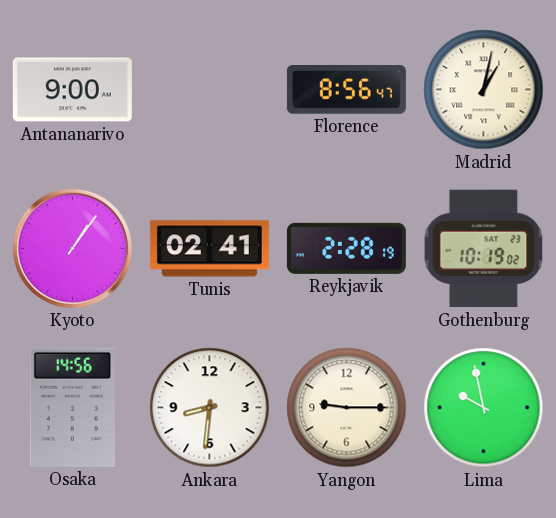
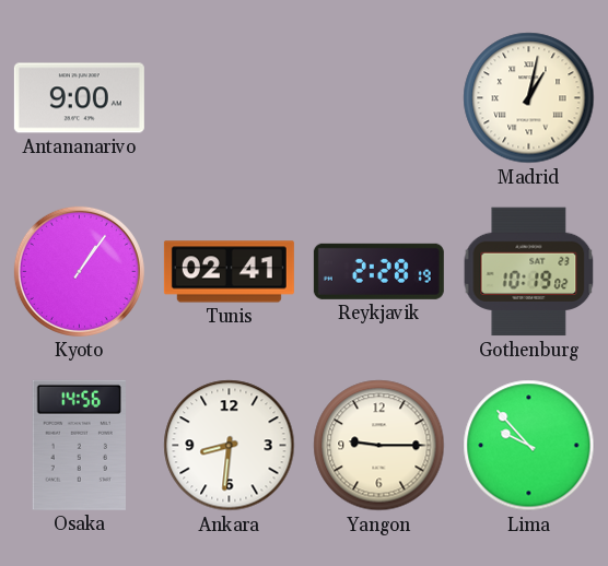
Florence: 8:56 -> none
Lima: 9:58 -> 9:53
